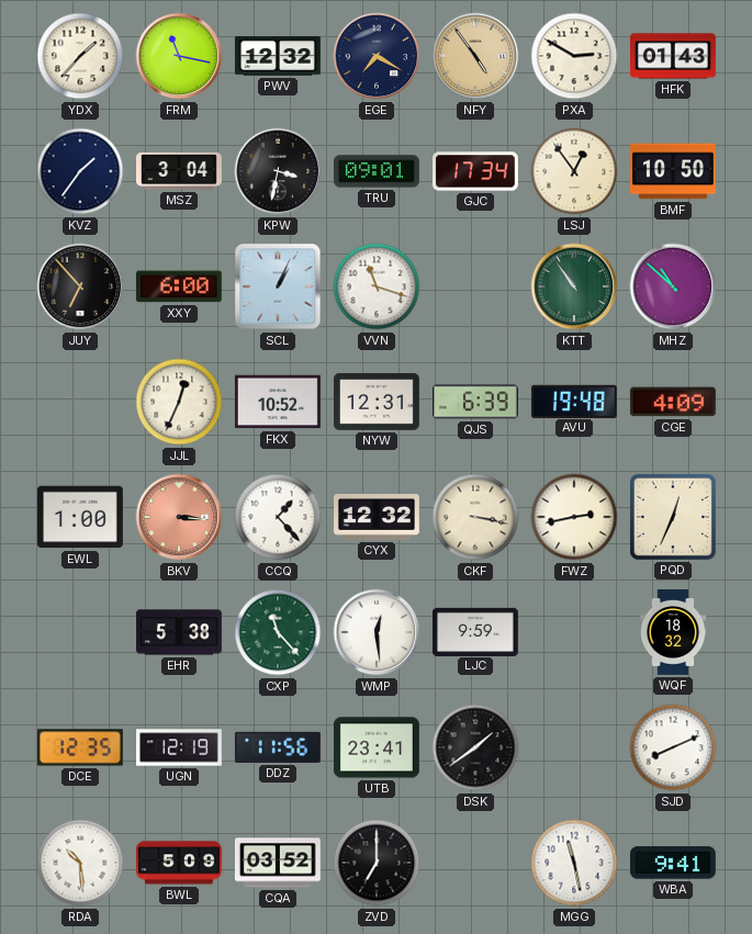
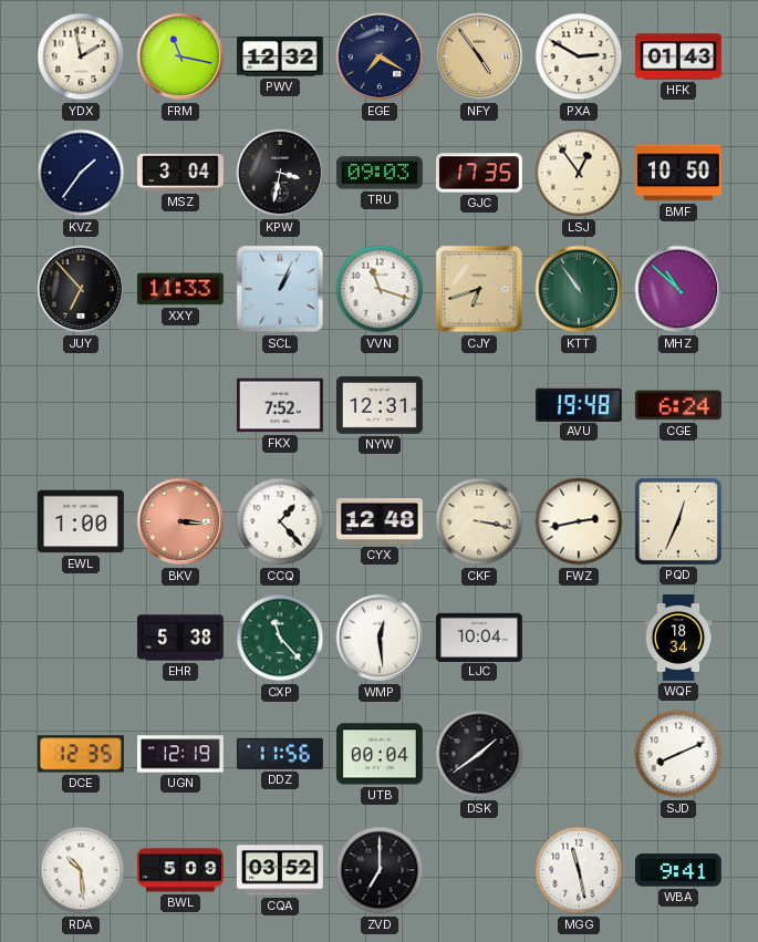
YDX: 1:37 -> 1:58
TRU: 09:01 -> 09:03
GJC: 17:34 -> 17:35
XXY: 6:00 -> 11:33
CJY: none -> 6:42
JJL: 12:34 -> none
FKX: 10:52 -> 7:52
QJS: 6:39 -> none
CGE: 4:09 -> 6:24
CYX: 12:32 -> 12:48
LJC: 9:59 -> 10:04
WQF: 18:32 -> 18:34
UTB: 23:41 -> 00:04
